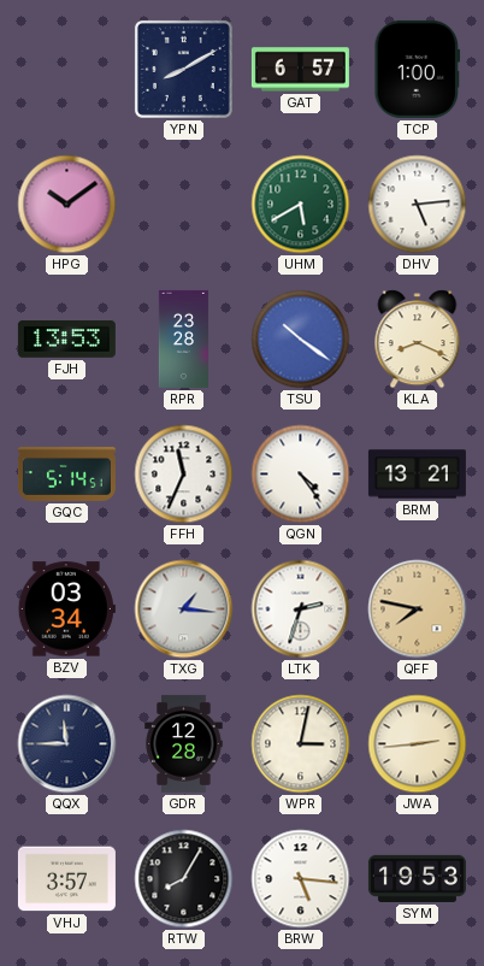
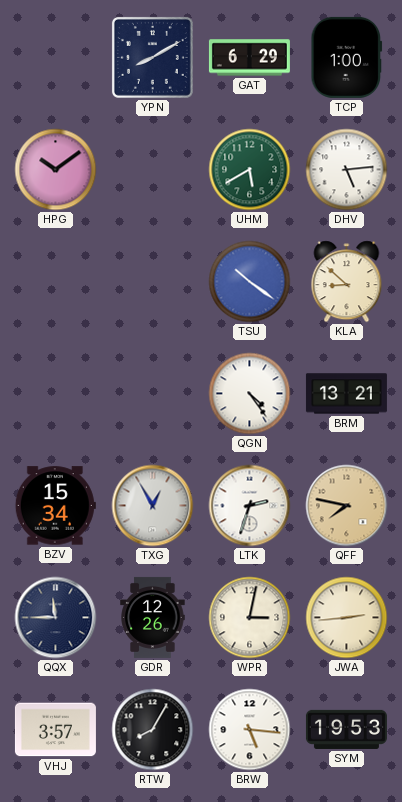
GAT: 6:57 -> 6:29
FJH: 13:53 -> none
RPR: 23:28 -> none
KLA: 8:19 -> 8:52
GQC: 5:14 -> none
FFH: 11:34 -> none
BZV: 03:34 -> 15:34
TXG: 1:16 -> 12:55
GDR: 12:28 -> 12:26
